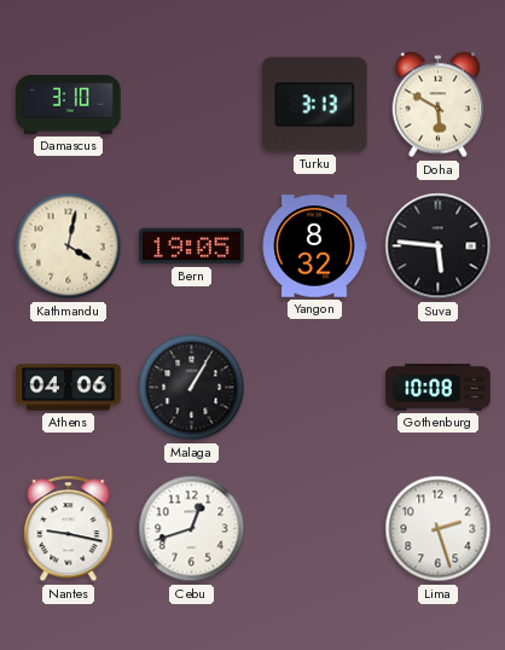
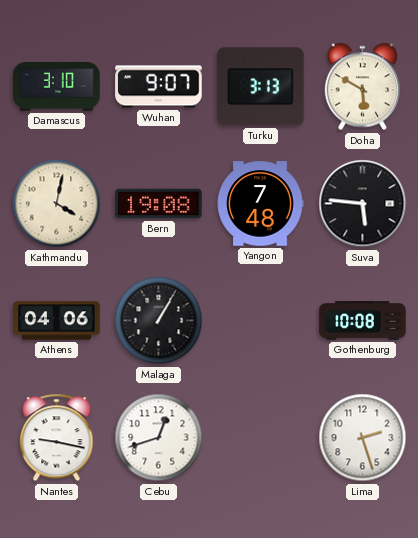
Wuhan: none -> 9:07
Bern: 19:05 -> 19:08
Yangon: 8:32 -> 7:48
